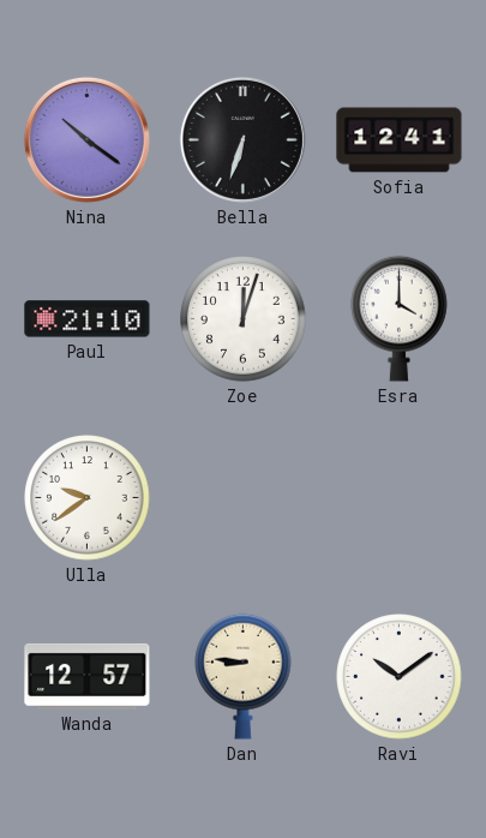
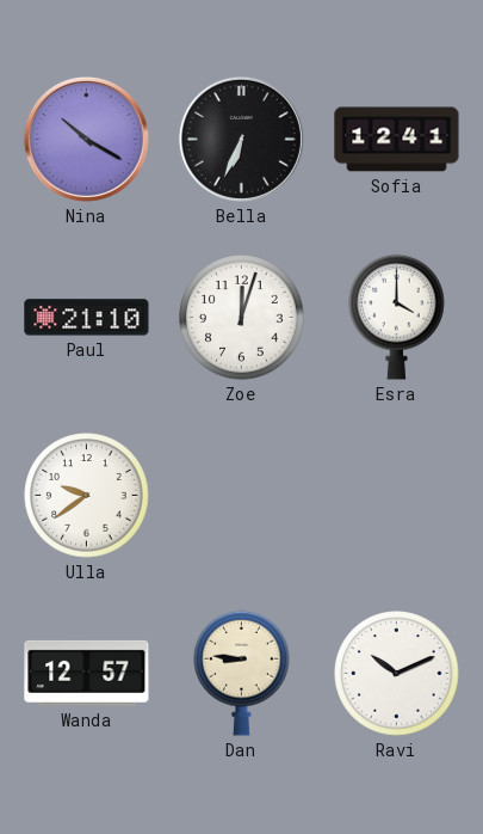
Nina: 10:21 -> 10:20
Bella: 6:33 -> 6:34
Ravi: 10:09 -> 10:11
